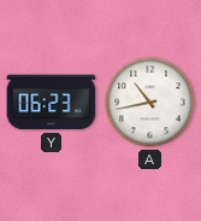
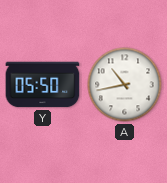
Y: 06:23 -> 05:50
